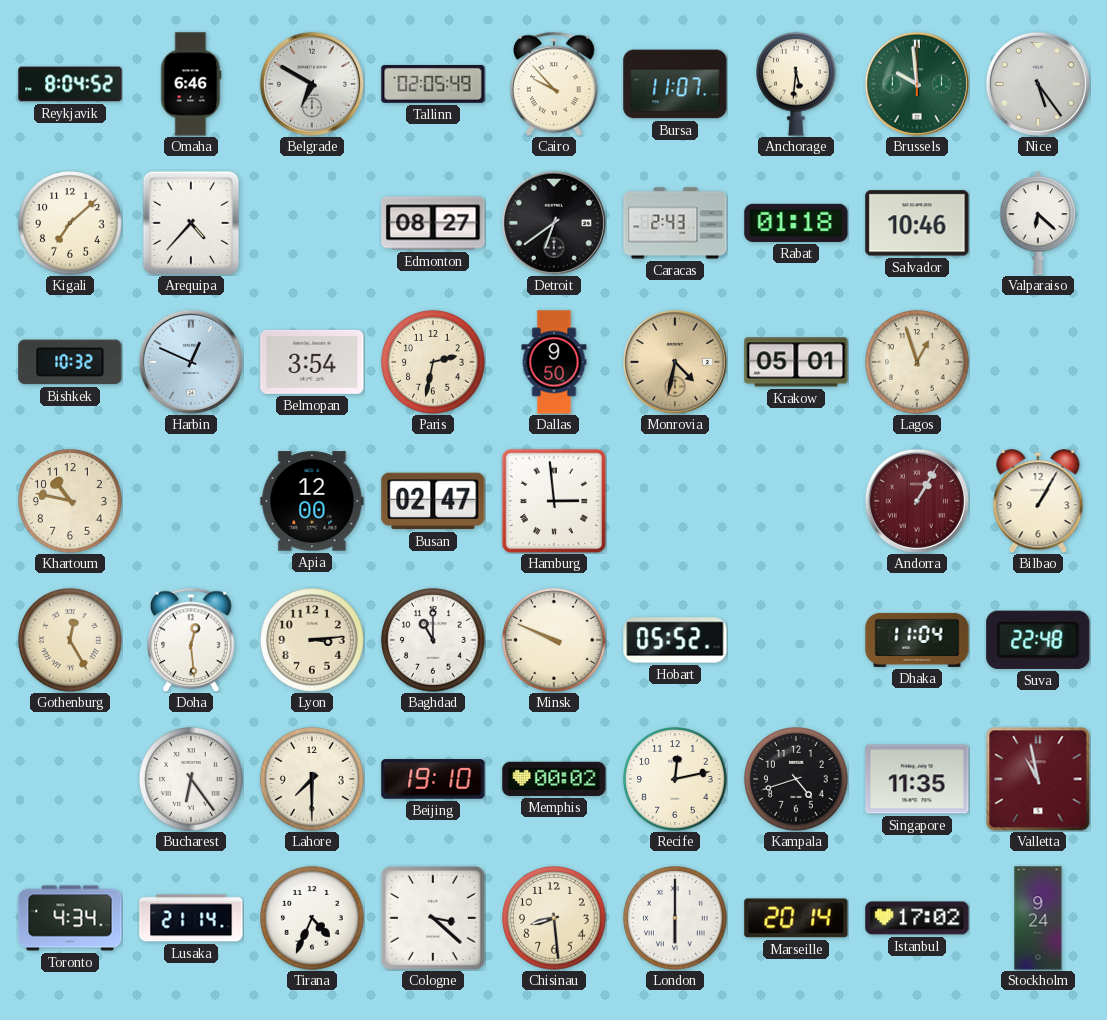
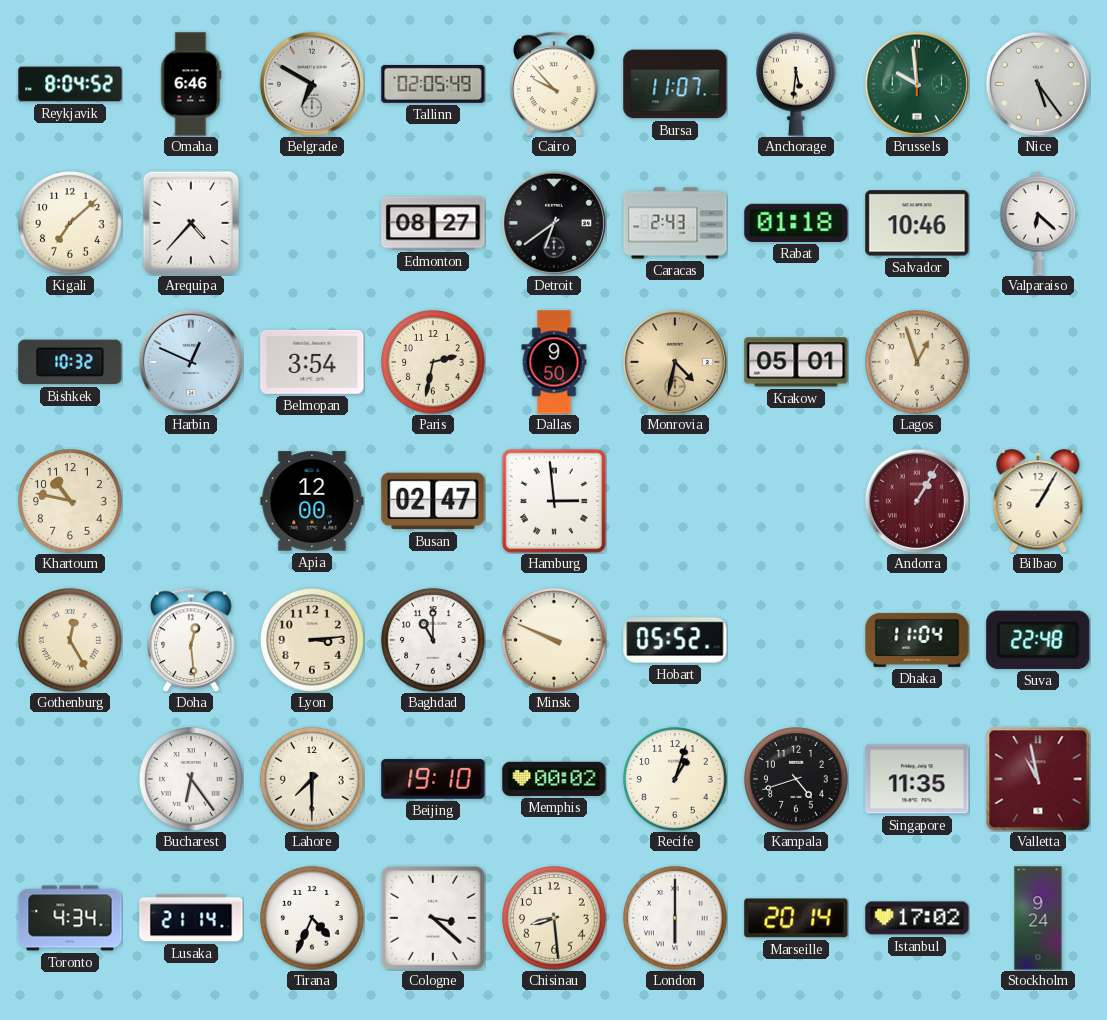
Recife: 12:13 -> 1:03
